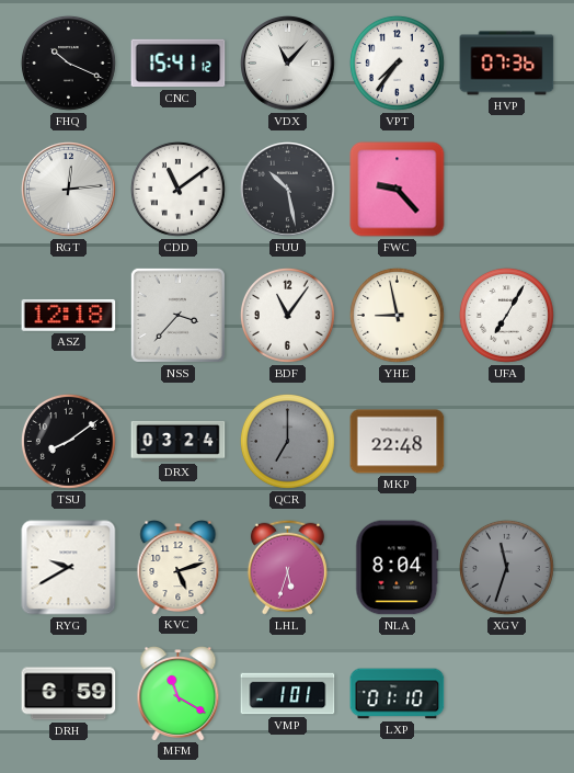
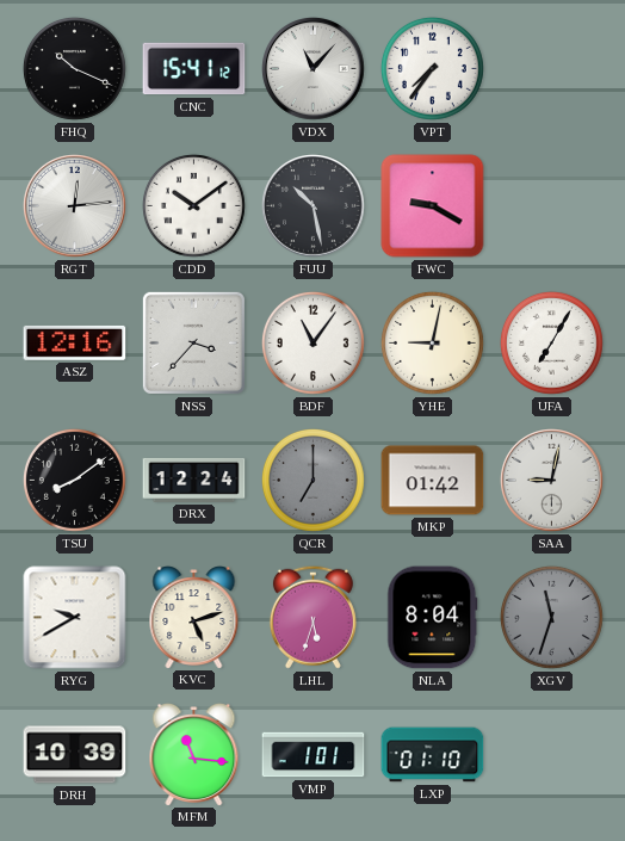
HVP: 07:36 -> none
CDD: 11:09 -> 10:09
FWC: 9:23 -> 9:20
ASZ: 12:18 -> 12:16
YHE: 8:58 -> 9:02
DRX: 03:24 -> 12:24
MKP: 22:48 -> 01:42
SAA: none -> 9:02
DRH: 6:59 -> 10:39
MFM: 11:20 -> 11:16
